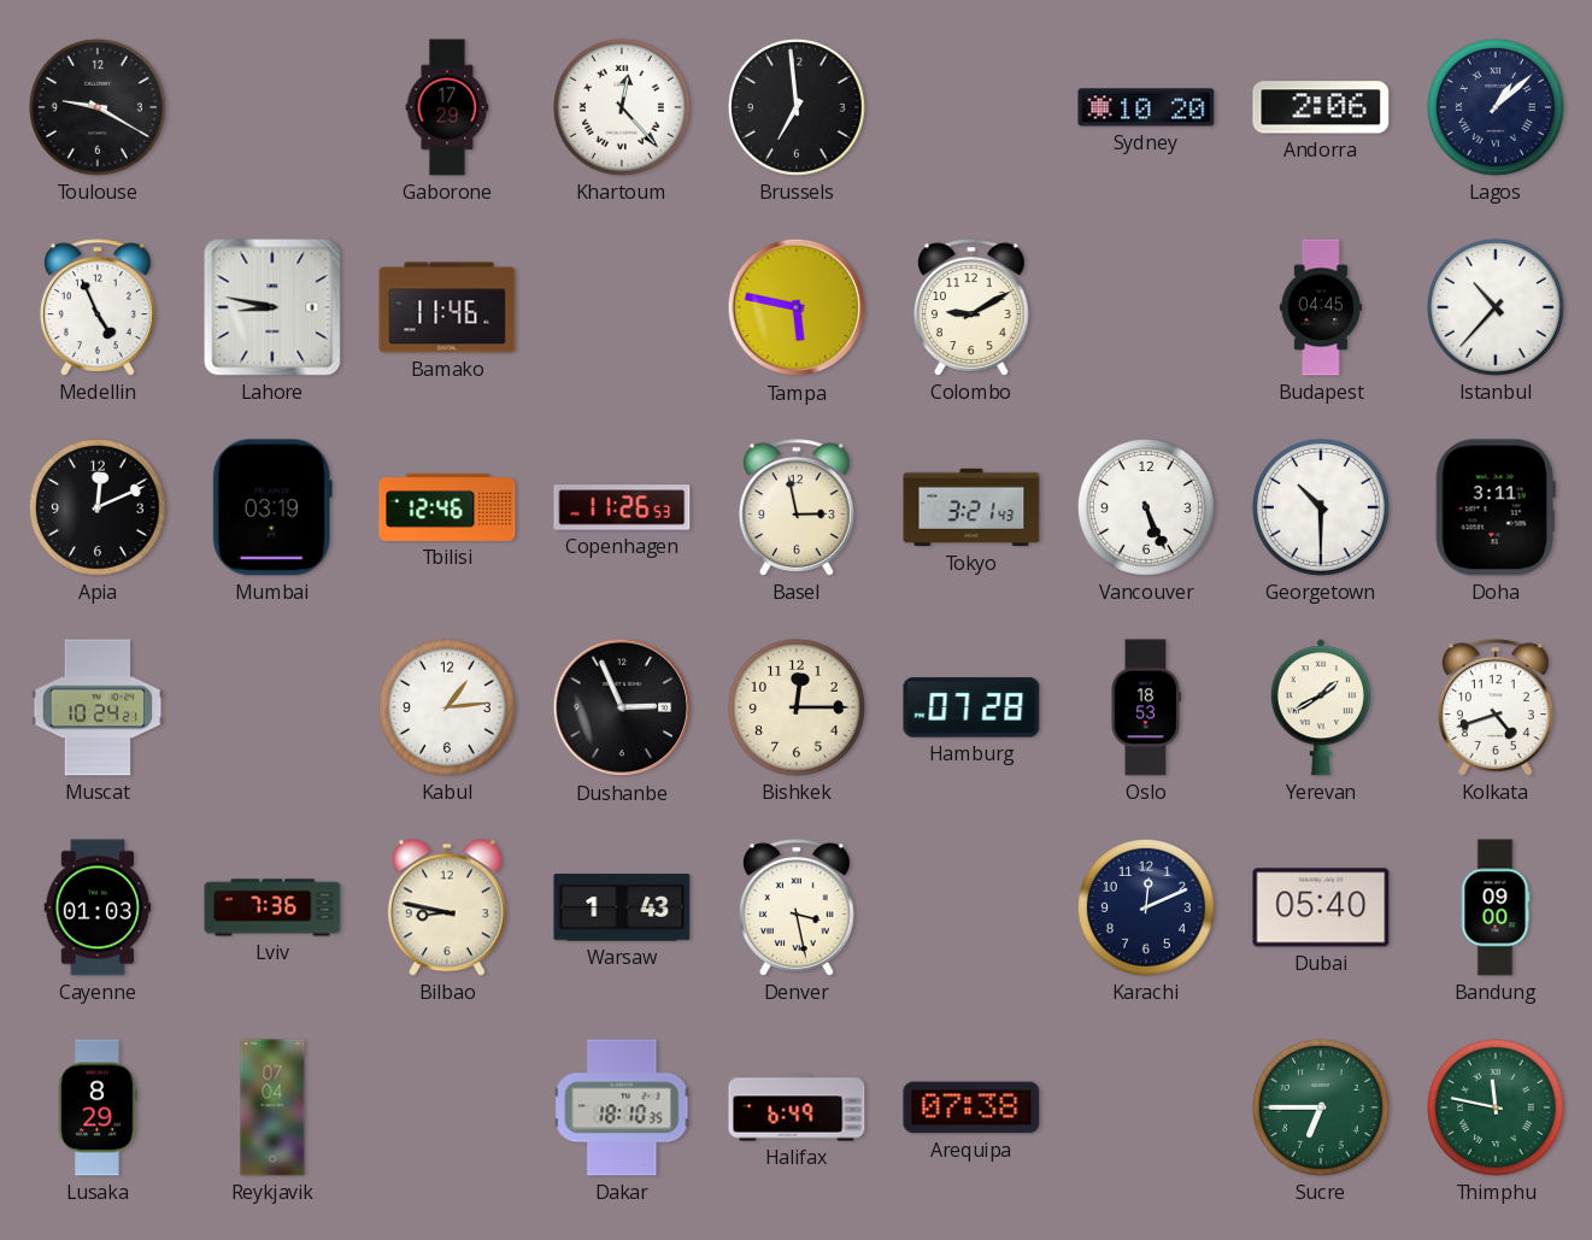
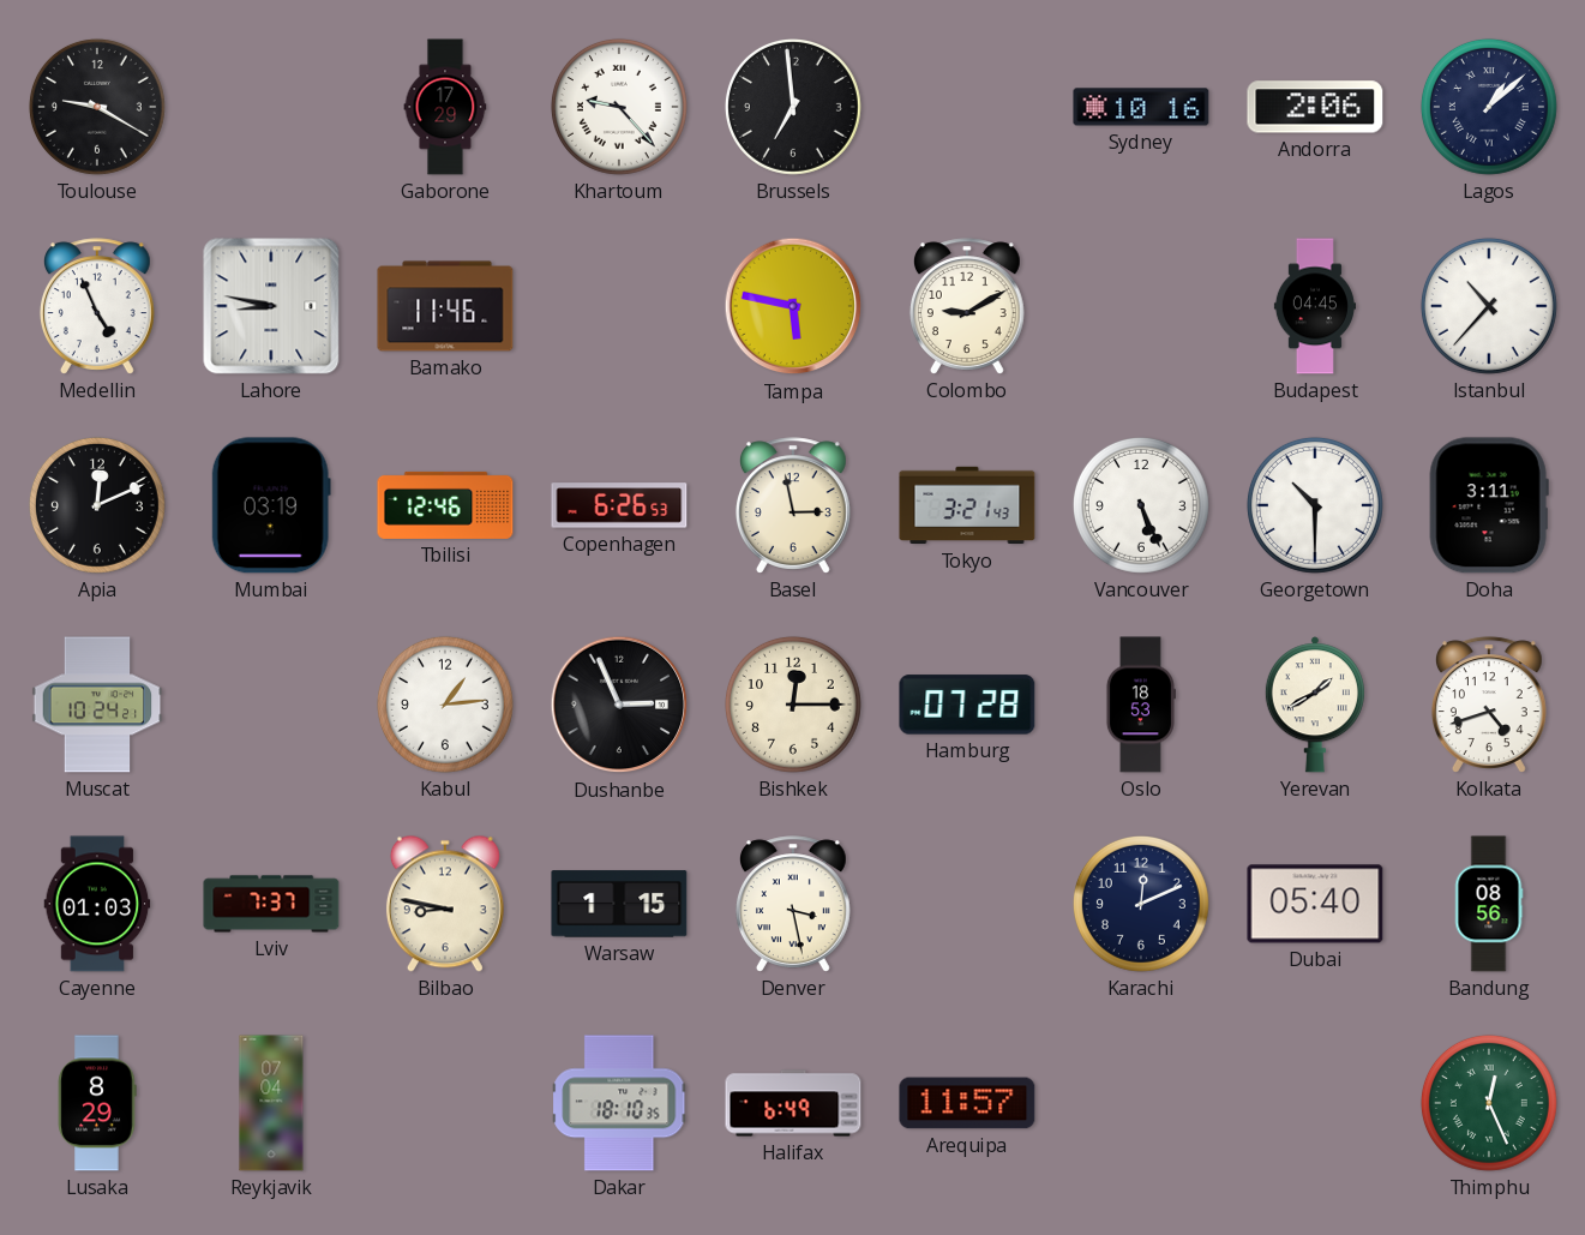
Khartoum: 12:23 -> 9:23
Sydney: 10:20 -> 10:16
Copenhagen: 11:26 -> 6:26
Lviv: 7:36 -> 7:37
Warsaw: 1:43 -> 1:15
Bandung: 09:00 -> 08:56
Arequipa: 07:38 -> 11:57
Sucre: 6:45 -> none
Thimphu: 11:47 -> 12:26
